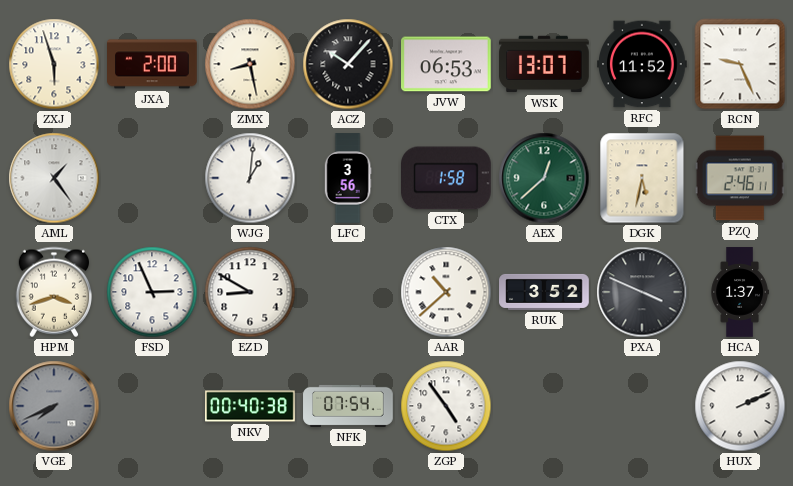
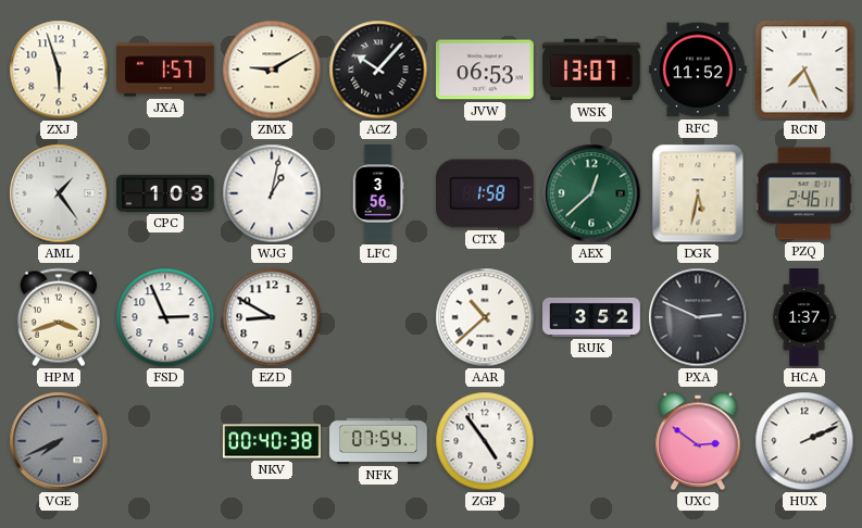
JXA: 2:00 -> 1:57
ZMX: 8:28 -> 9:10
RCN: 9:26 -> 7:26
CPC: none -> 1:03
WJG: 1:01 -> 1:02
PXA: 3:49 -> 2:49
UXC: none -> 2:51
